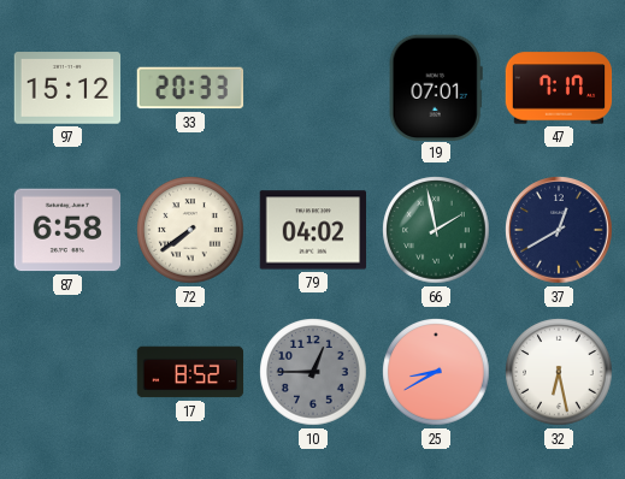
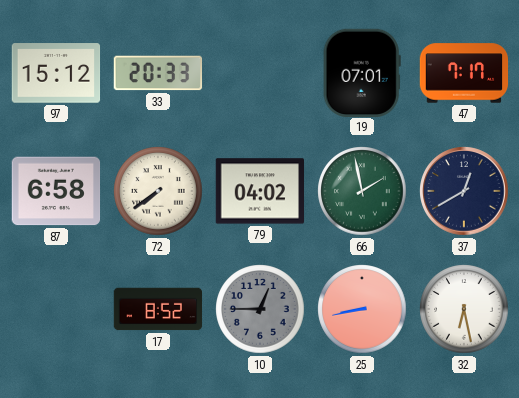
25: 8:40 -> 8:43
